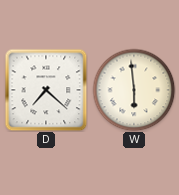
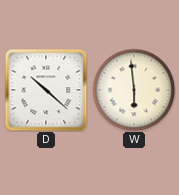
D: 7:22 -> 10:22
